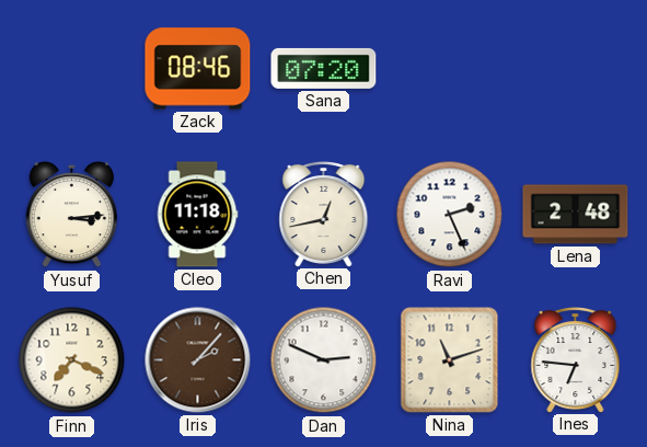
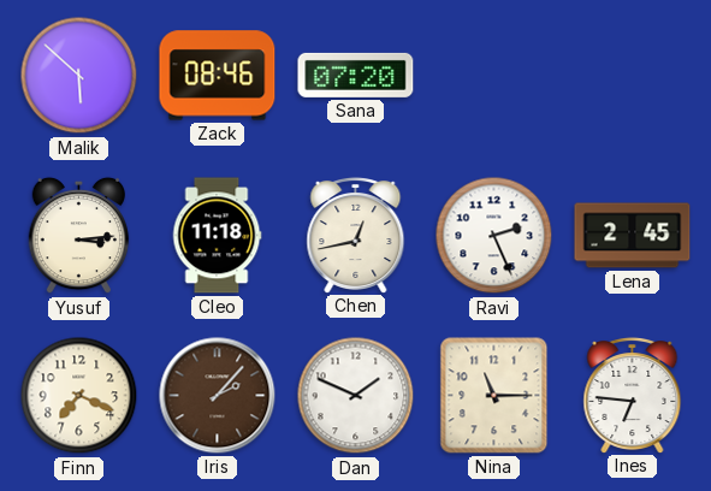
Malik: none -> 5:52
Lena: 2:48 -> 2:45
Dan: 2:49 -> 1:49
Nina: 11:12 -> 11:15
